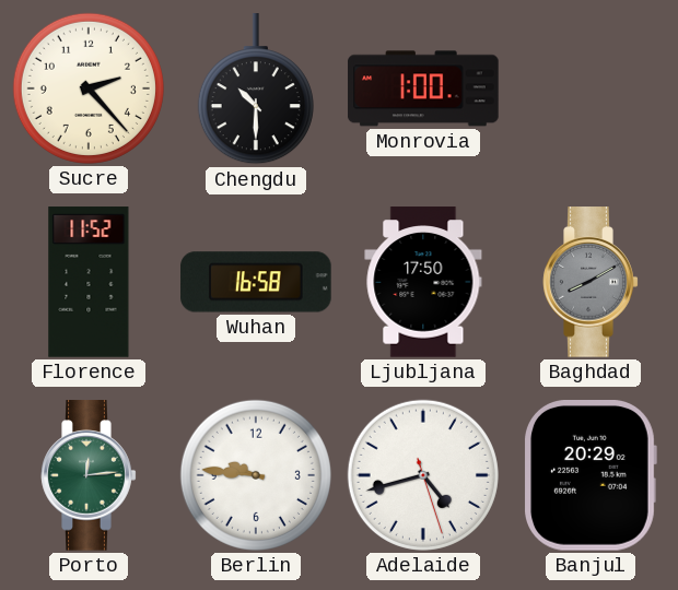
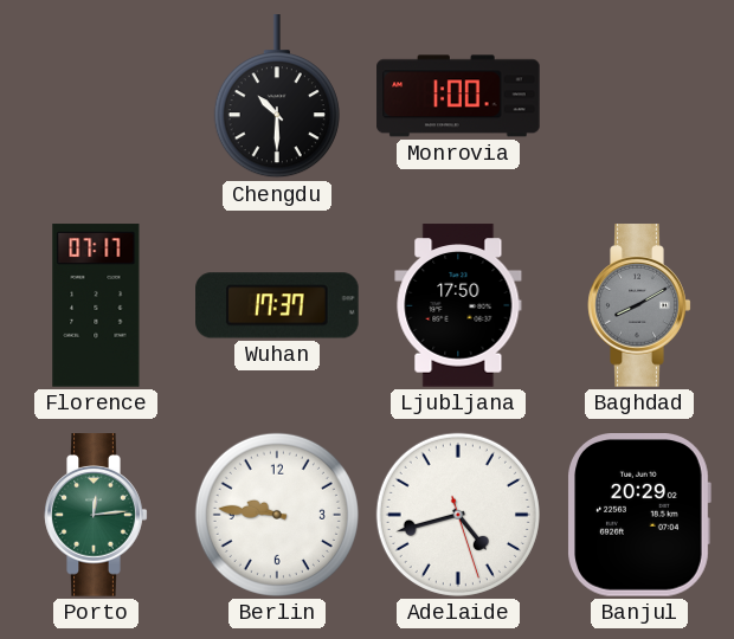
Sucre: 2:23 -> none
Florence: 11:52 -> 07:17
Wuhan: 16:58 -> 17:37
